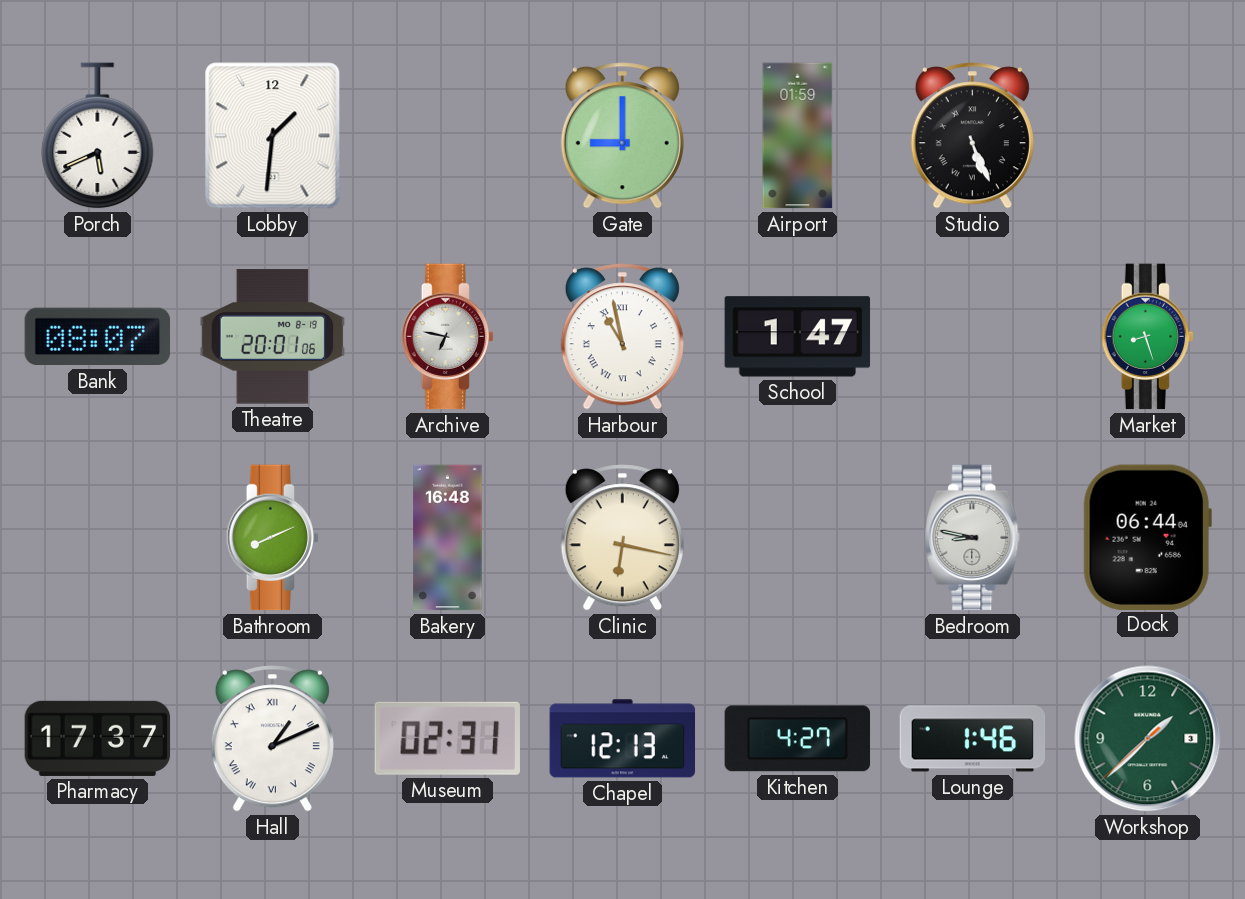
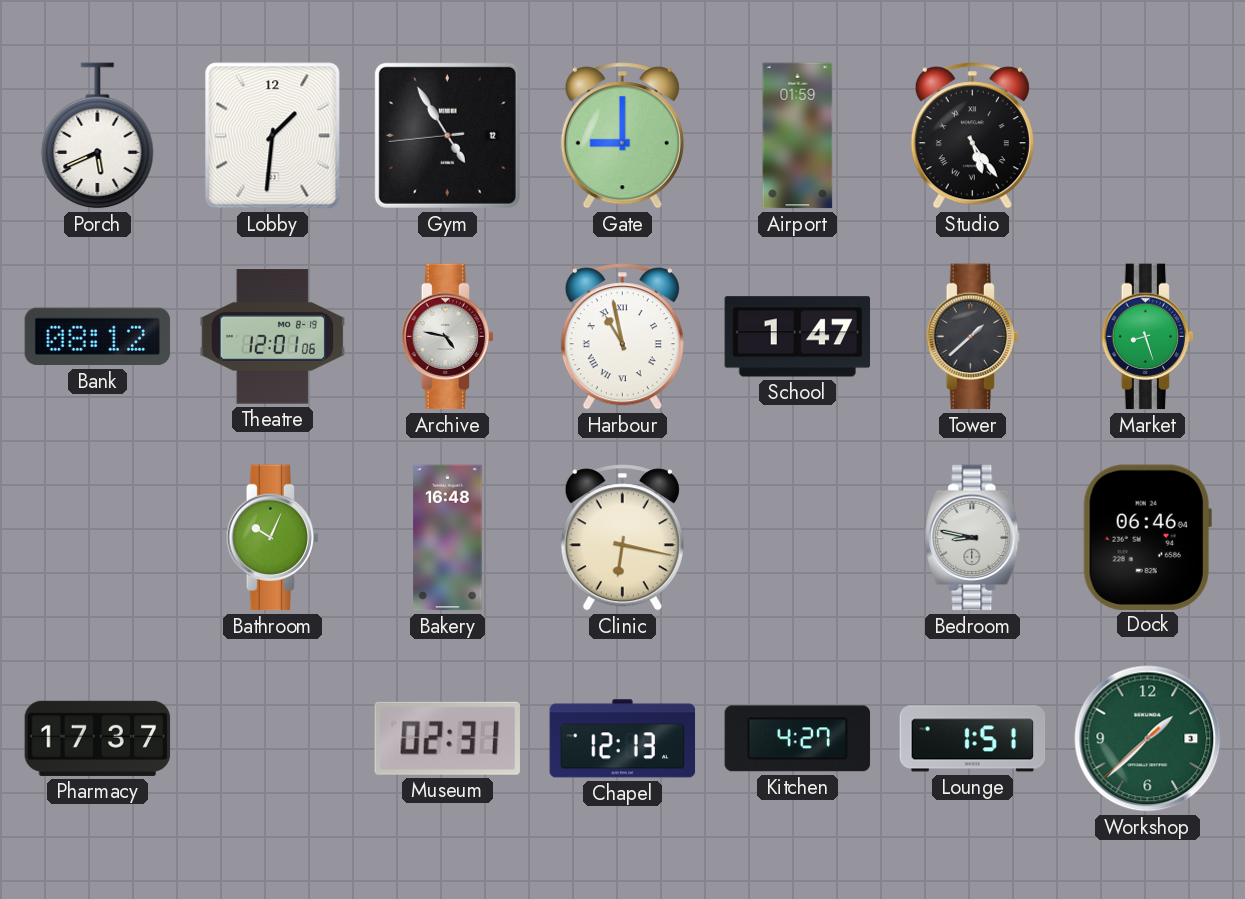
Gym: none -> 4:54
Studio: 5:26 -> 5:24
Bank: 08:07 -> 08:12
Theatre: 20:01 -> 12:01
Archive: 6:47 -> 4:47
Tower: none -> 1:38
Bathroom: 8:11 -> 10:04
Dock: 06:44 -> 06:46
Hall: 1:11 -> none
Lounge: 1:46 -> 1:51
